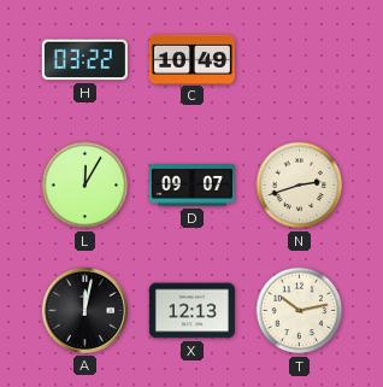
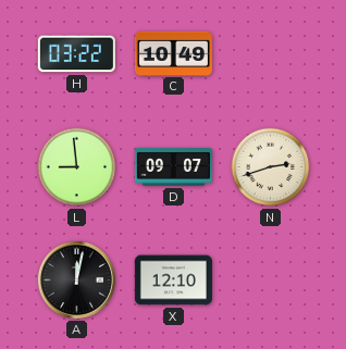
L: 12:05 -> 8:59
X: 12:13 -> 12:10
T: 10:13 -> none
